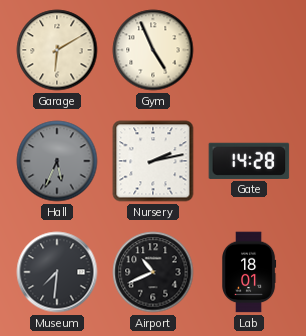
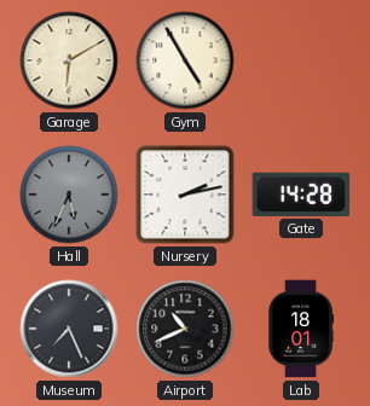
Gym: 4:56 -> 4:55
Museum: 7:31 -> 7:26
